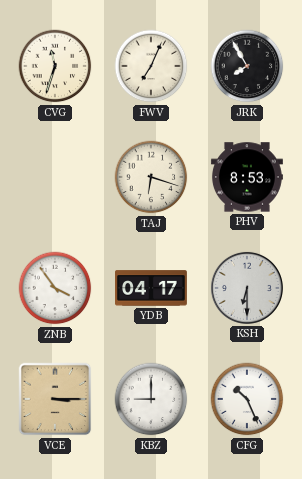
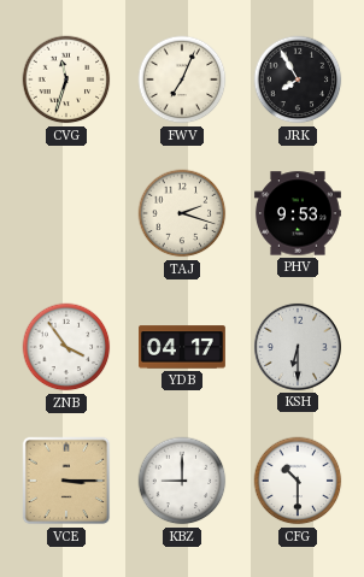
TAJ: 6:18 -> 2:18
PHV: 8:53 -> 9:53
CFG: 10:26 -> 10:30
